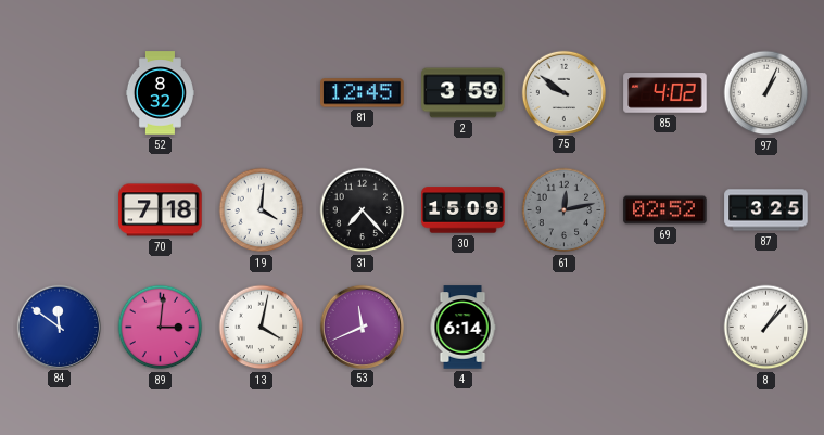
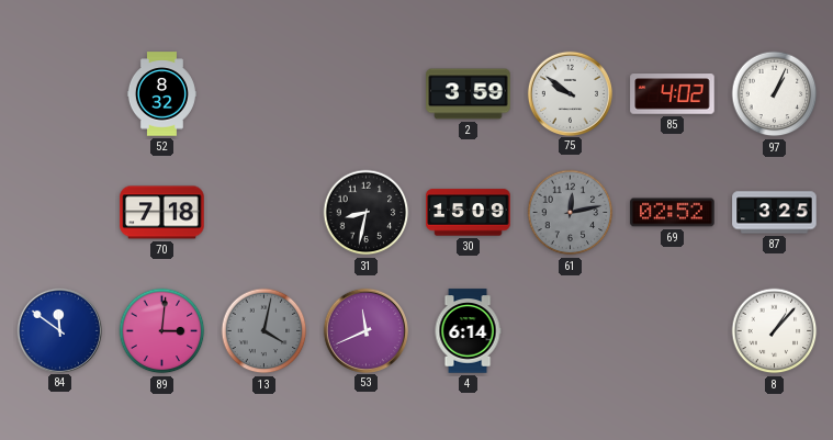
81: 12:45 -> none
19: 4:01 -> none
31: 7:23 -> 8:32
13 dial: white -> grey
